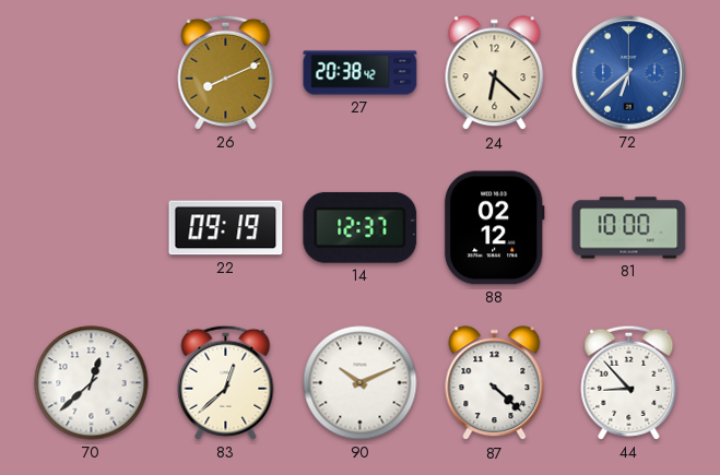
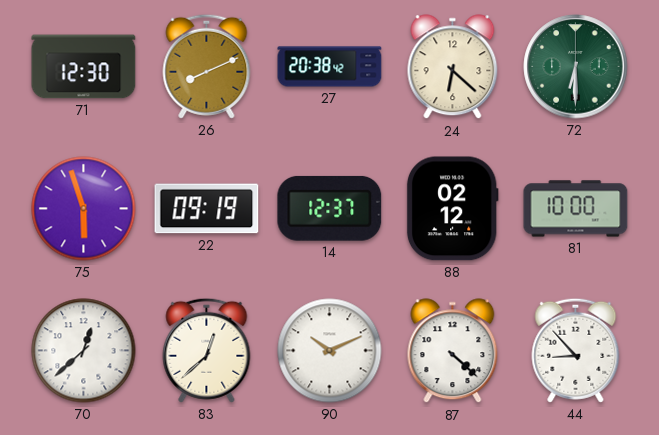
71: none -> 12:30
72: 6:38 -> 6:30
72 dial: blue -> green
75: none -> 5:57
